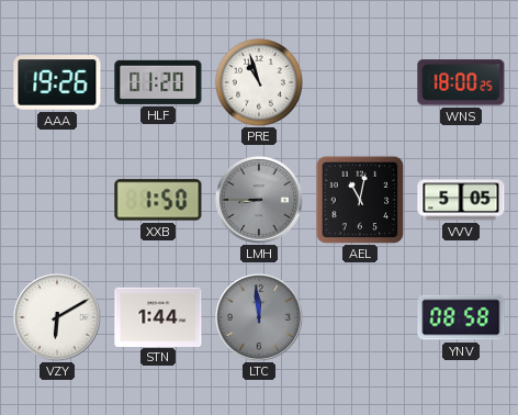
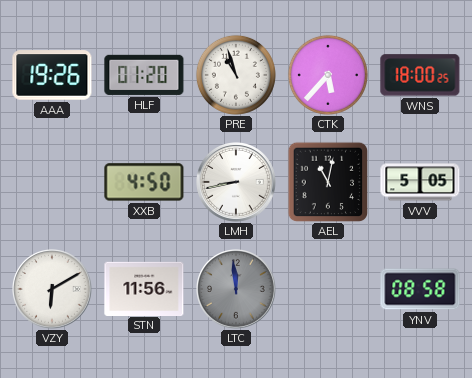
CTK: none -> 5:37
XXB: 1:50 -> 4:50
LMH: 8:45 -> 8:43
LMH dial: grey -> white
STN: 1:44 -> 11:56
